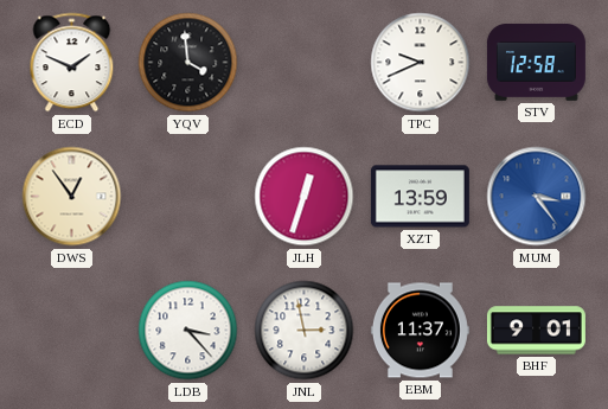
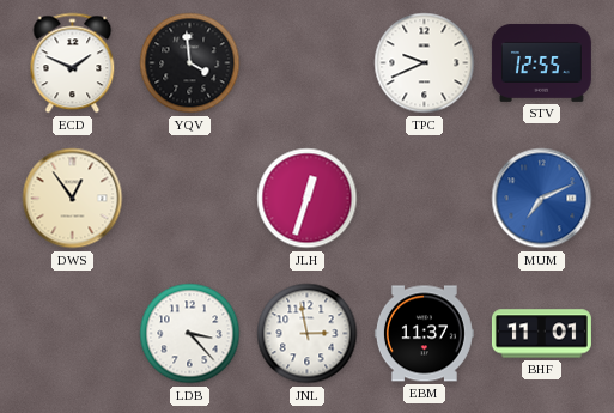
STV: 12:58 -> 12:55
XZT: 13:59 -> none
MUM: 3:24 -> 7:11
BHF: 9:01 -> 11:01
